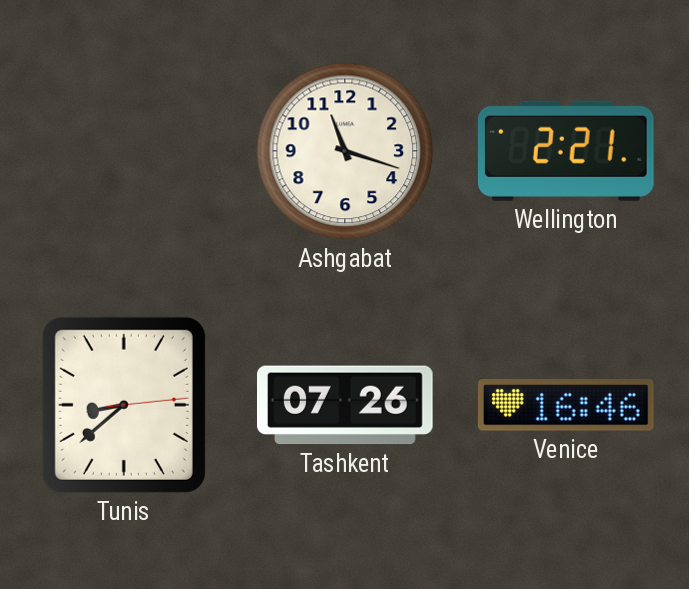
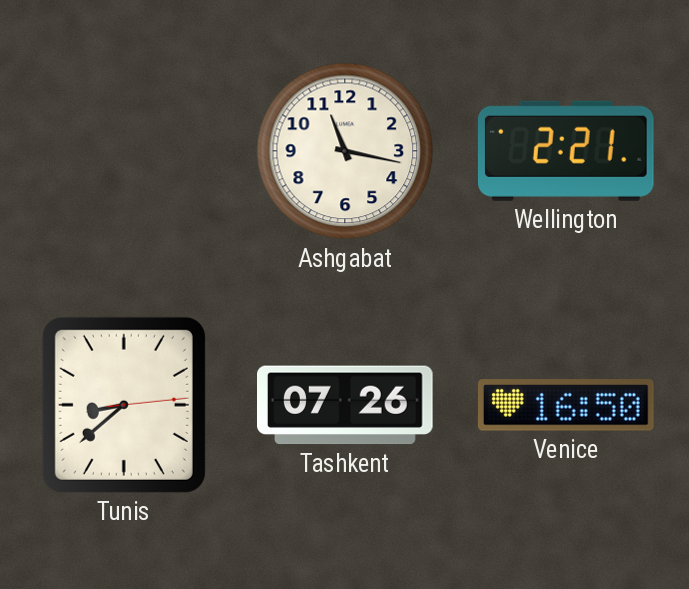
Ashgabat: 11:18 -> 11:17
Venice: 16:46 -> 16:50
